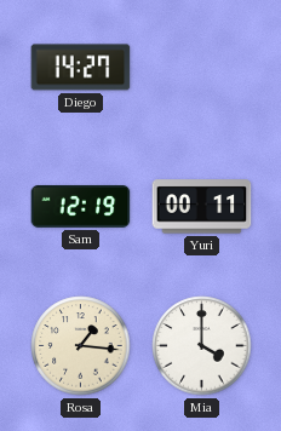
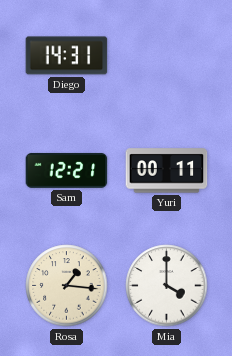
Diego: 14:27 -> 14:31
Sam: 12:19 -> 12:21
